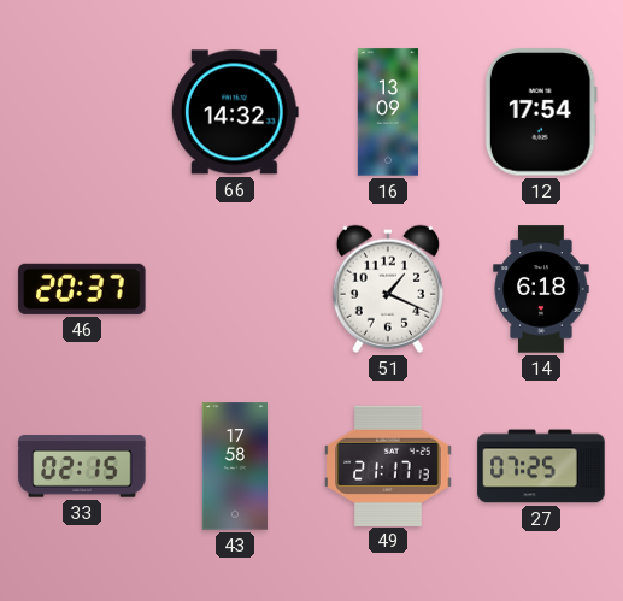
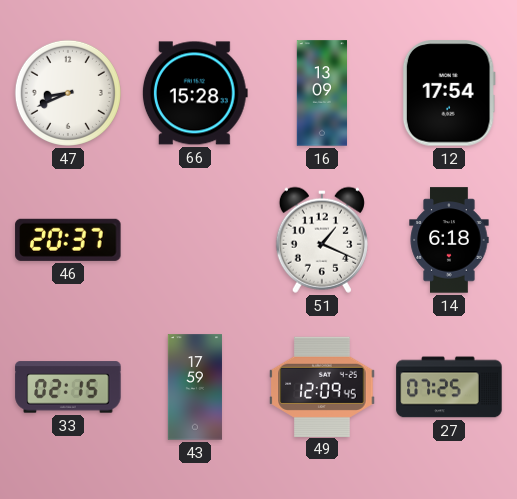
47: none -> 8:41
66: 14:32 -> 15:28
43: 17:58 -> 17:59
49: 21:17 -> 12:09
